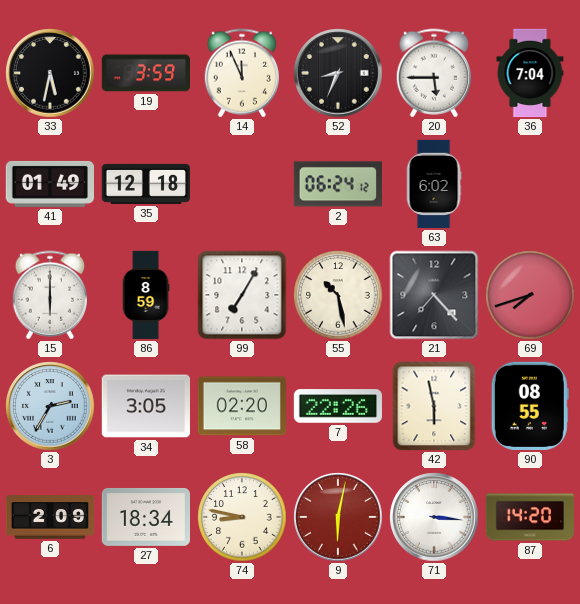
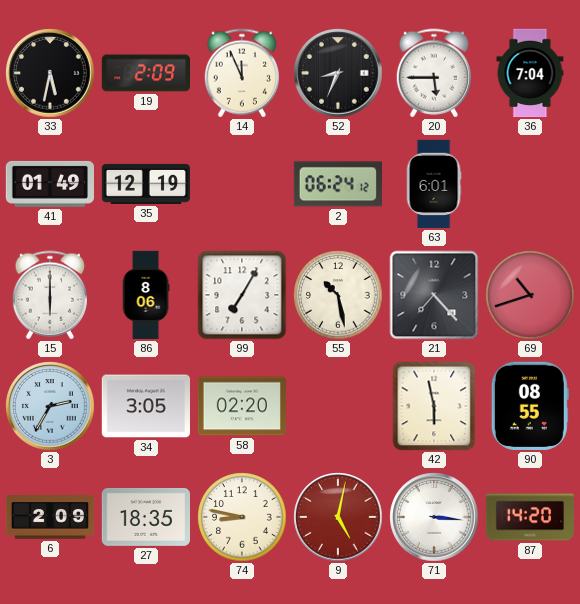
19: 3:59 -> 2:09
35: 12:18 -> 12:19
63: 6:02 -> 6:01
86: 8:59 -> 8:06
69: 7:42 -> 10:42
7: 22:26 -> none
27: 18:34 -> 18:35
9: 6:02 -> 5:02
